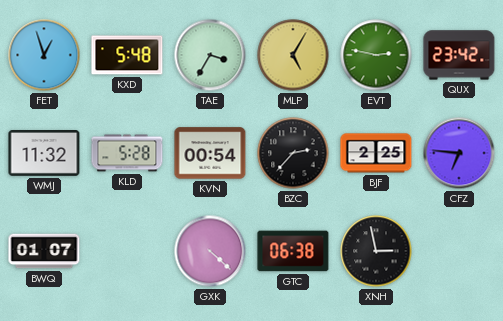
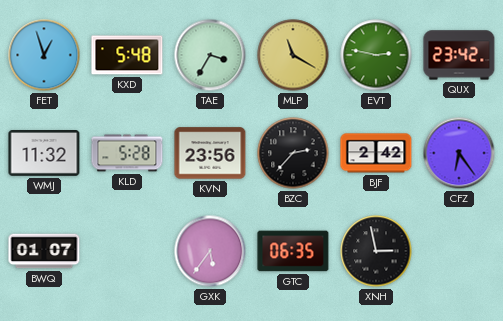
MLP: 5:05 -> 11:20
KVN: 00:54 -> 23:56
BJF: 2:25 -> 2:42
CFZ: 6:46 -> 6:24
GXK: 4:22 -> 5:36
GTC: 06:38 -> 06:35
